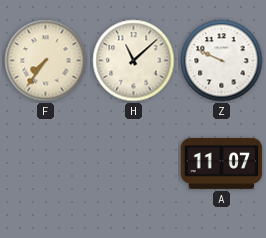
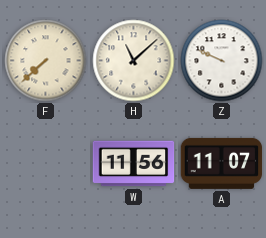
F: 7:36 -> 7:38
W: none -> 11:56
